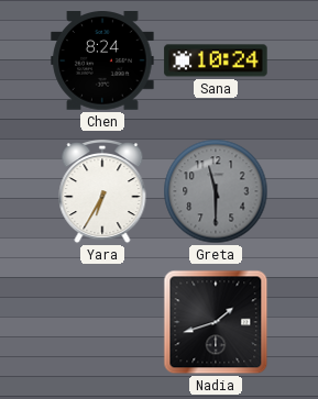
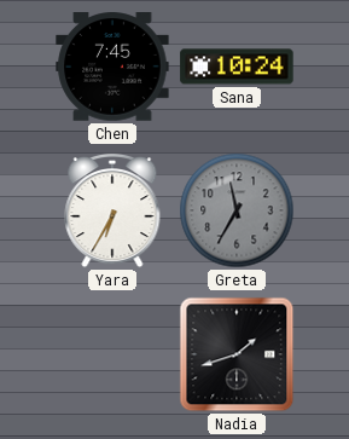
Chen: 8:24 -> 7:45
Greta: 11:30 -> 11:35
